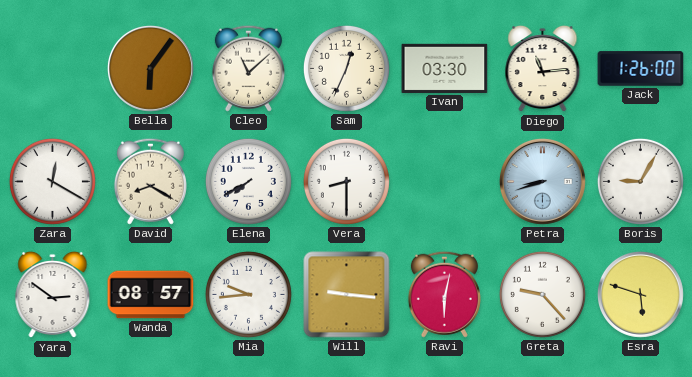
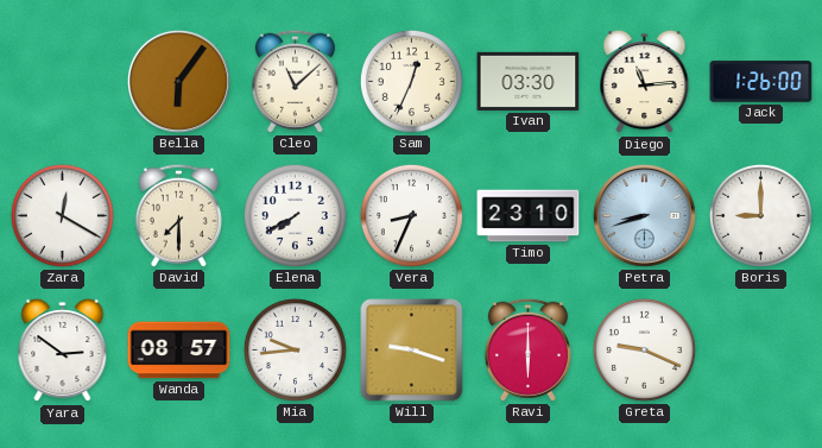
David: 8:20 -> 7:30
Vera: 8:30 -> 8:34
Timo: none -> 23:10
Boris: 9:05 -> 9:00
Will: 9:16 -> 9:18
Ravi: 6:02 -> 6:00
Greta: 9:23 -> 9:19
Esra: 5:48 -> none
